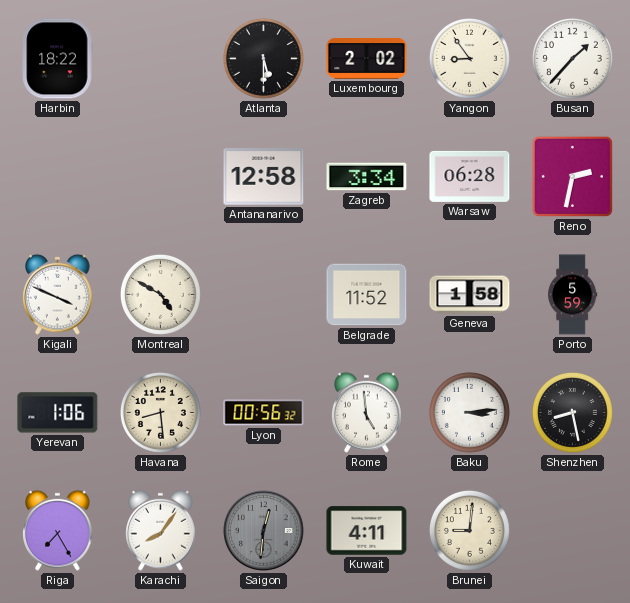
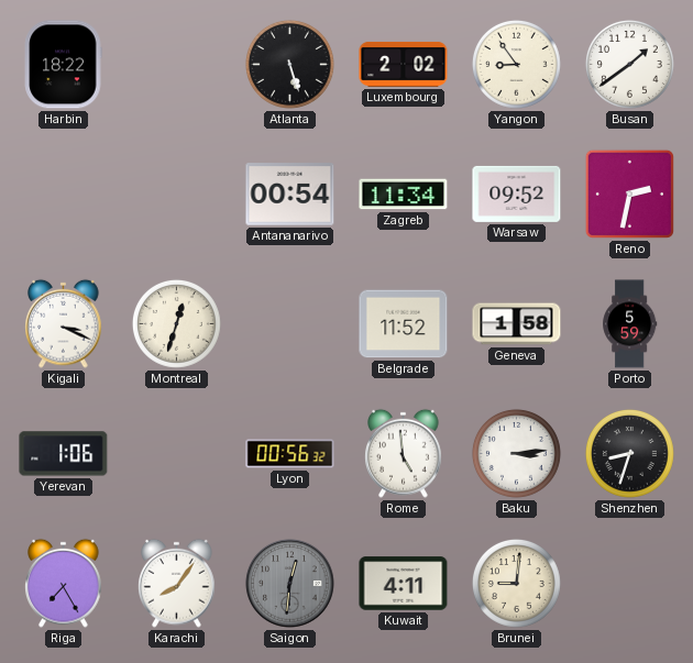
Atlanta: 5:30 -> 5:27
Busan: 1:37 -> 1:39
Antananarivo: 12:58 -> 00:54
Zagreb: 3:34 -> 11:34
Warsaw: 06:28 -> 09:52
Kigali: 3:49 -> 3:19
Montreal: 4:50 -> 12:33
Havana: 8:29 -> none
Shenzhen: 8:28 -> 8:33
